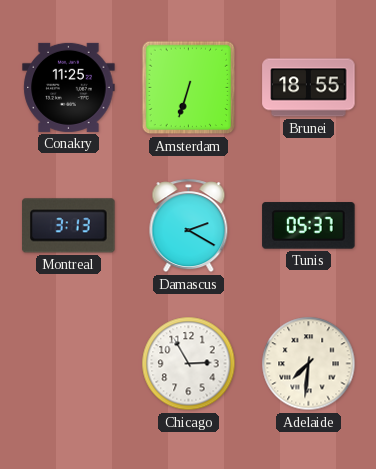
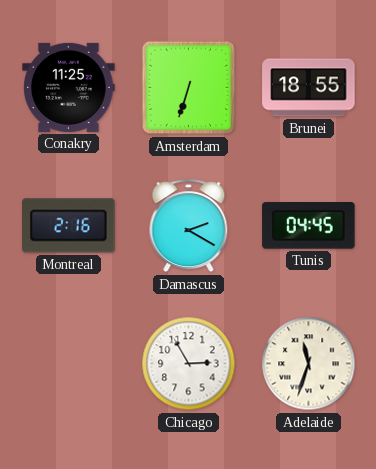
Montreal: 3:13 -> 2:16
Tunis: 05:37 -> 04:45
Adelaide: 7:31 -> 11:33
